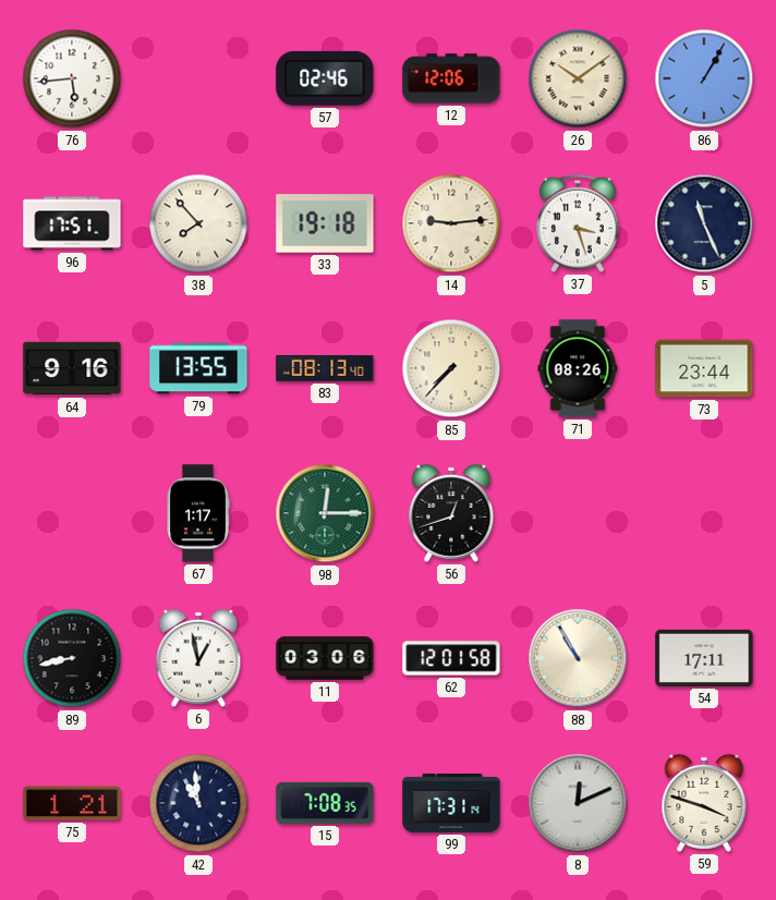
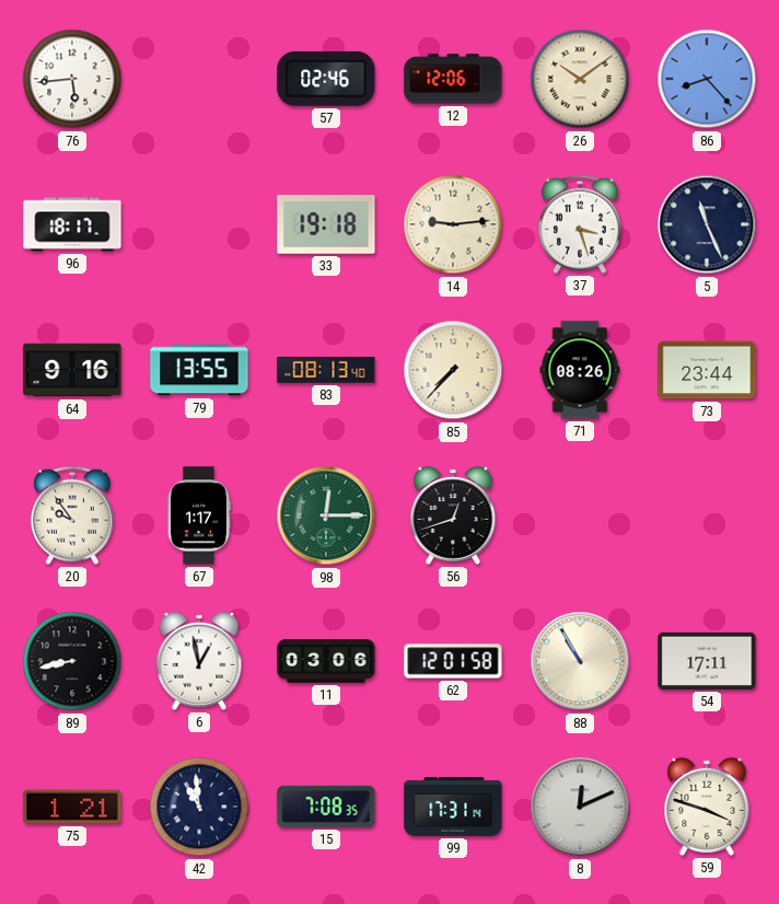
86: 1:05 -> 8:23
96: 17:51 -> 18:17
38: 7:53 -> none
20: none -> 9:54
